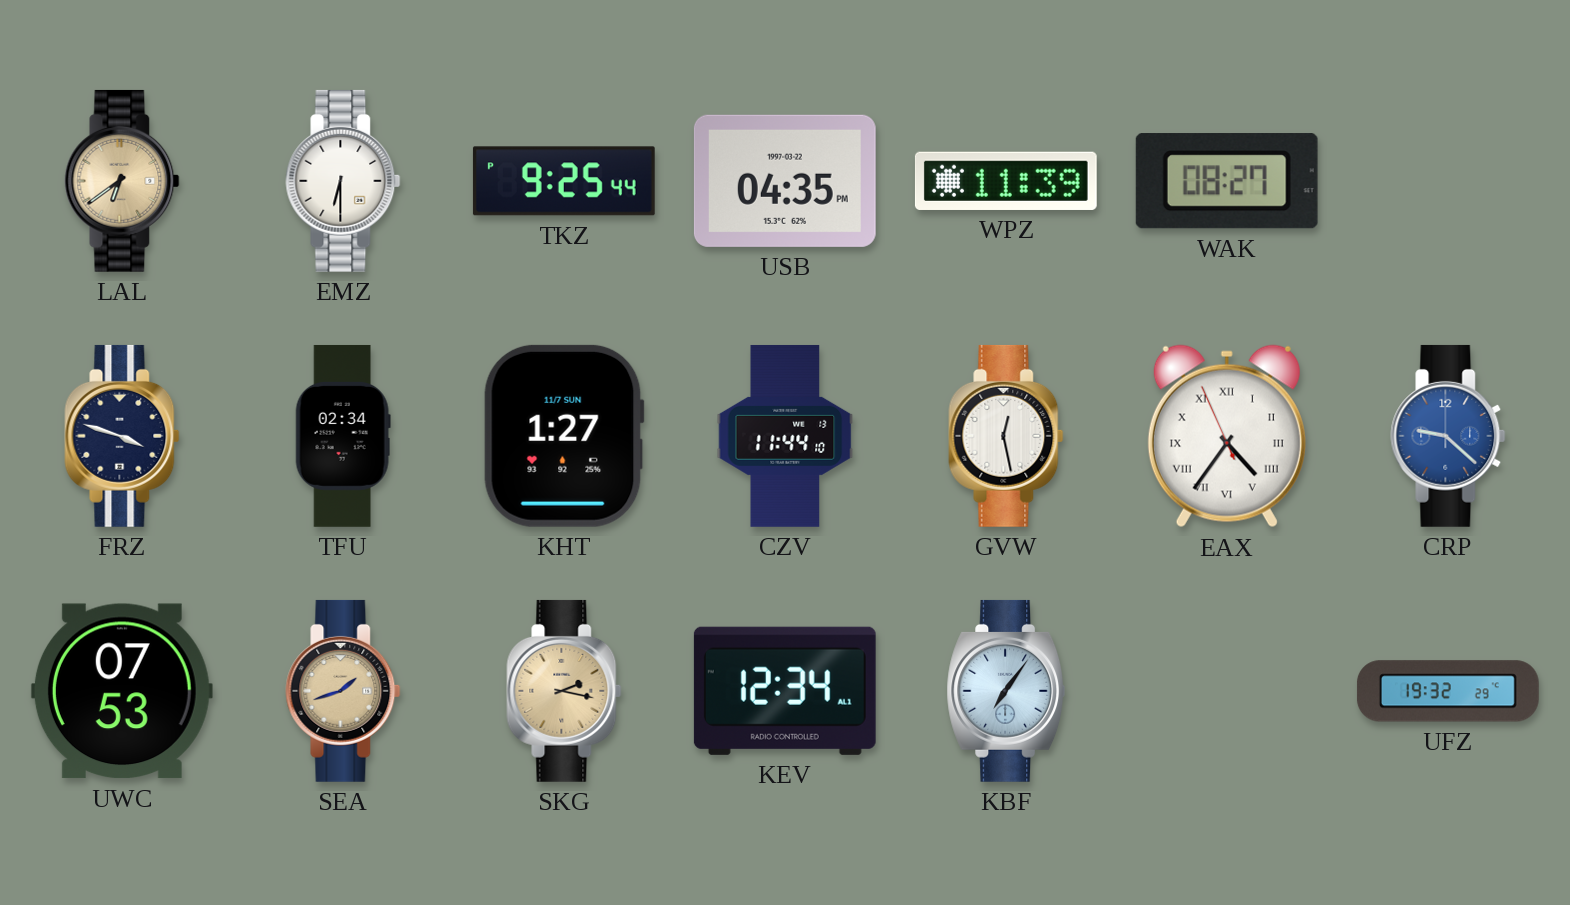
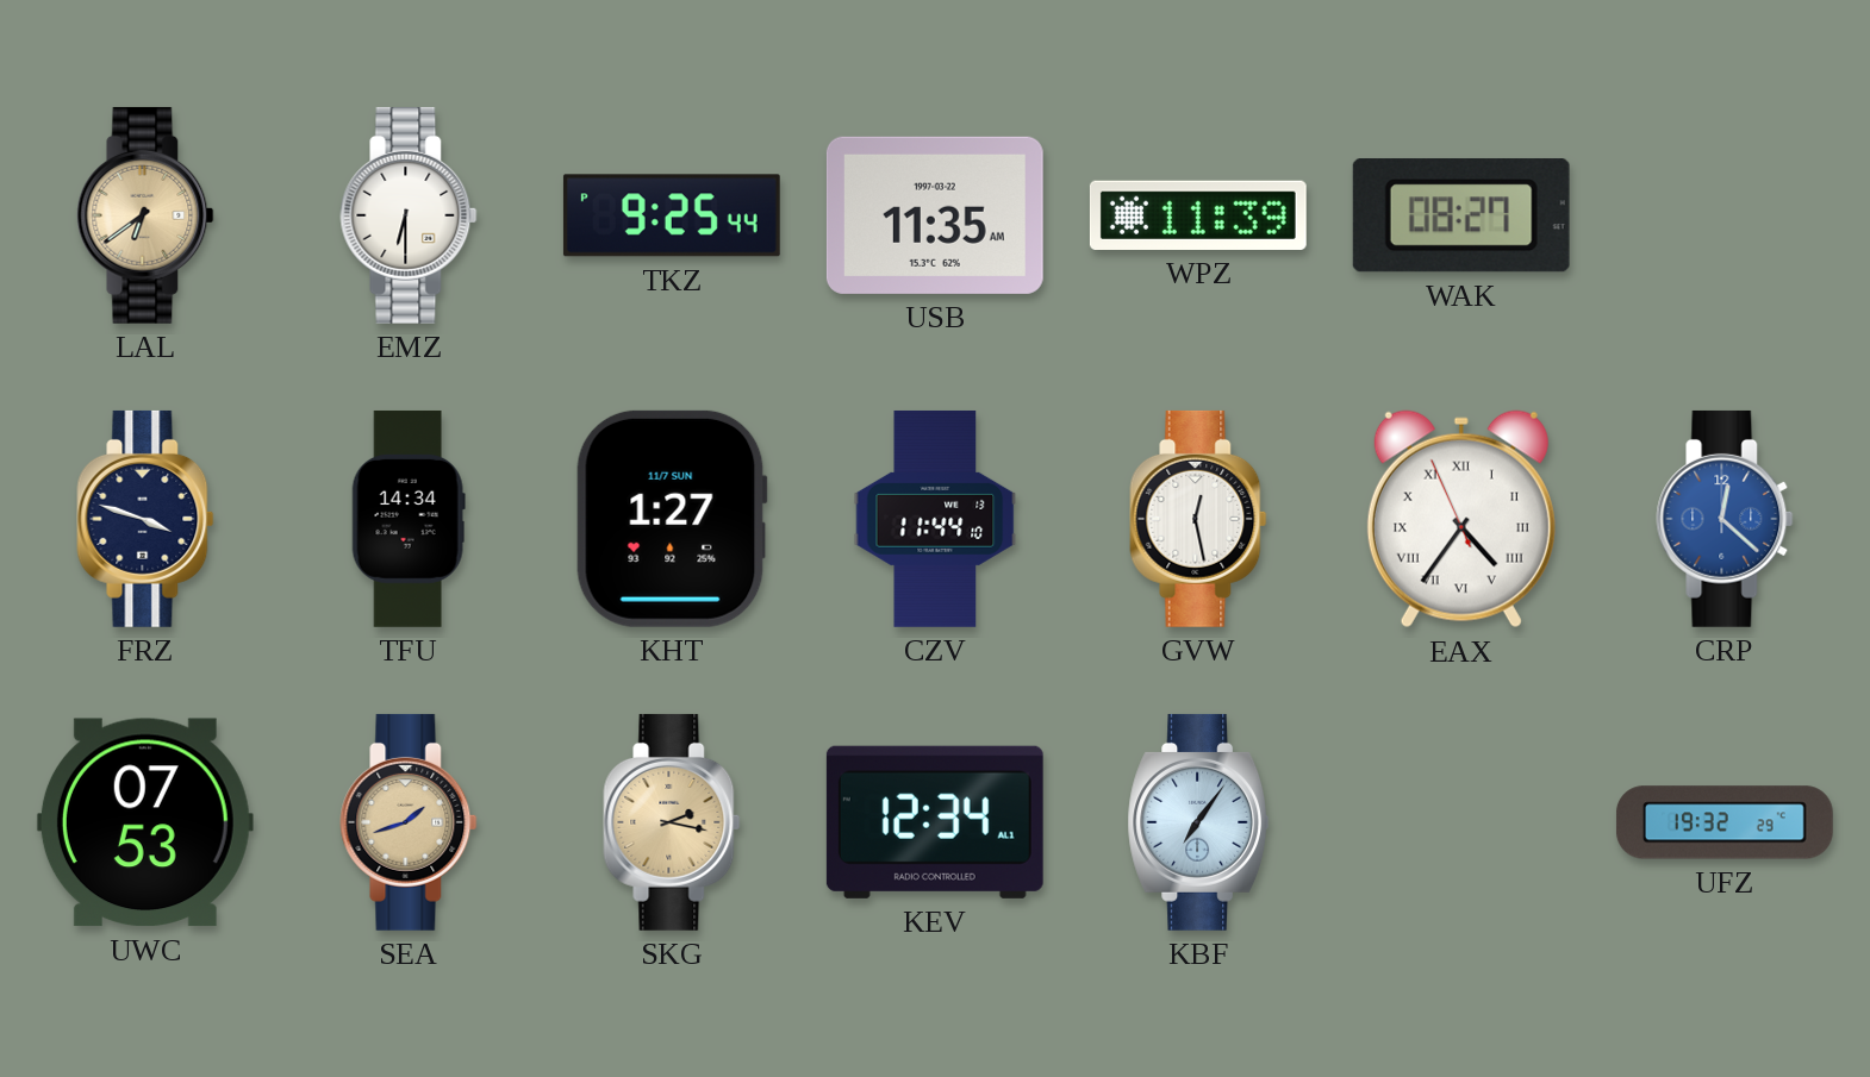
USB: 04:35 -> 11:35
TFU: 02:34 -> 14:34
CRP: 9:22 -> 12:22
